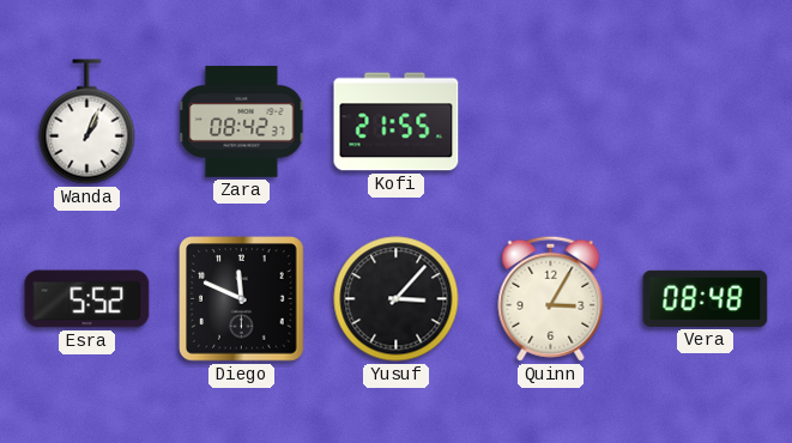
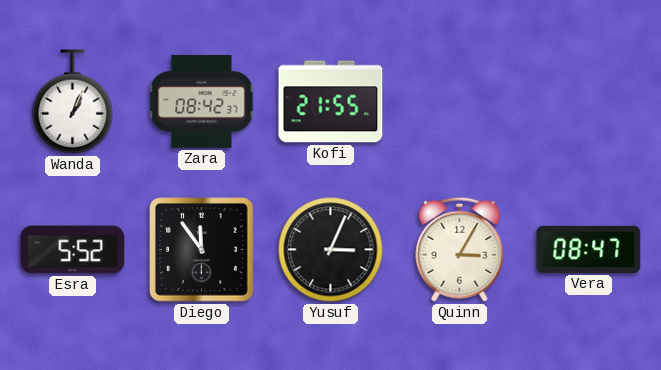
Diego: 11:49 -> 11:54
Yusuf: 3:07 -> 3:04
Vera: 08:48 -> 08:47
